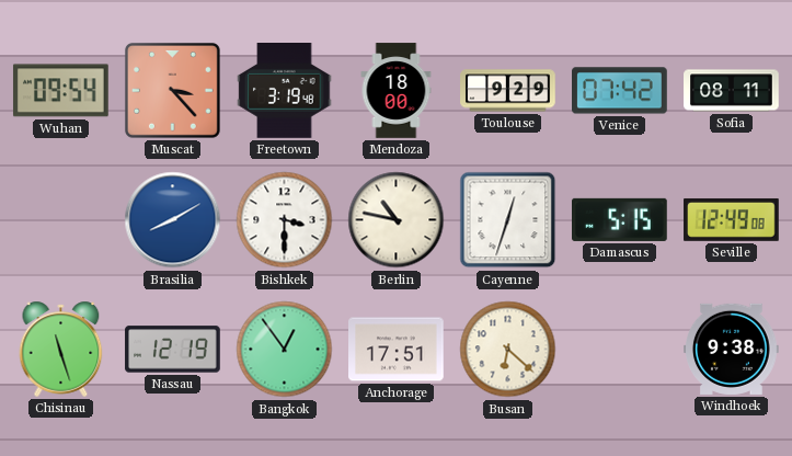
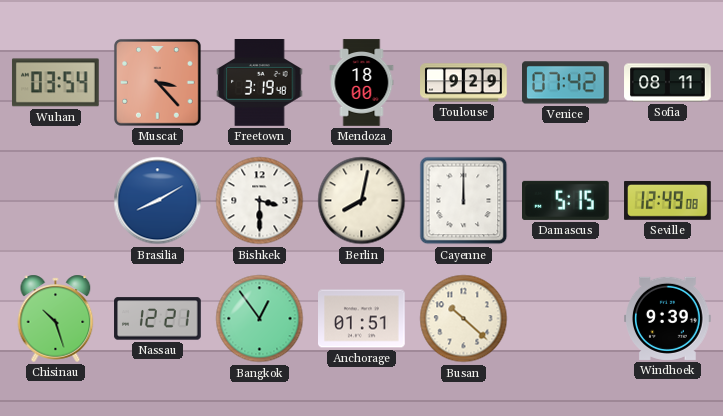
Wuhan: 09:54 -> 03:54
Berlin: 10:47 -> 8:02
Cayenne: 12:33 -> 12:00
Chisinau: 11:27 -> 10:27
Nassau: 12:19 -> 12:21
Anchorage: 17:51 -> 01:51
Busan: 6:22 -> 10:22
Windhoek: 9:38 -> 9:39
